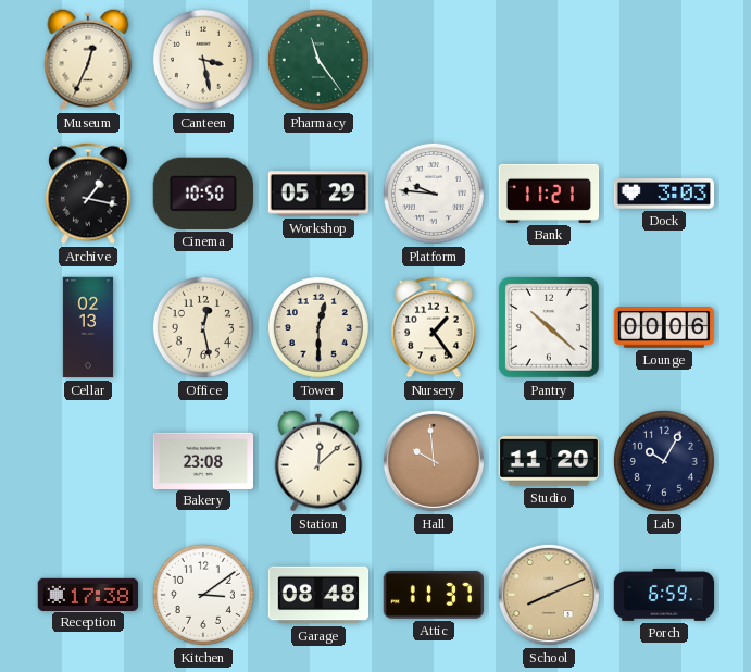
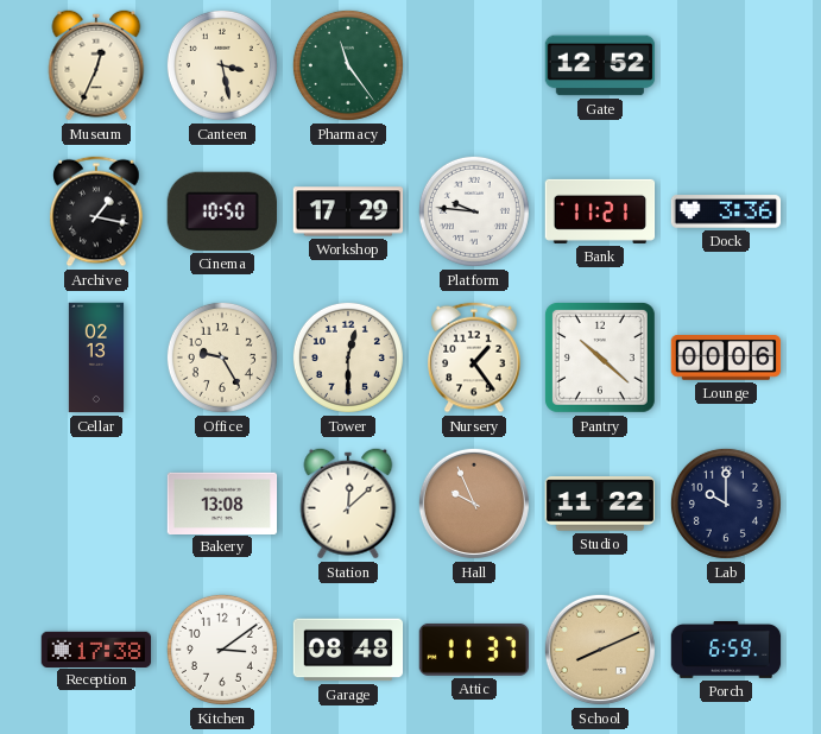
Gate: none -> 12:52
Workshop: 05:29 -> 17:29
Dock: 3:03 -> 3:36
Office: 12:28 -> 9:25
Bakery: 23:08 -> 13:08
Hall: 9:59 -> 9:56
Studio: 11:20 -> 11:22
Lab: 10:05 -> 10:00
